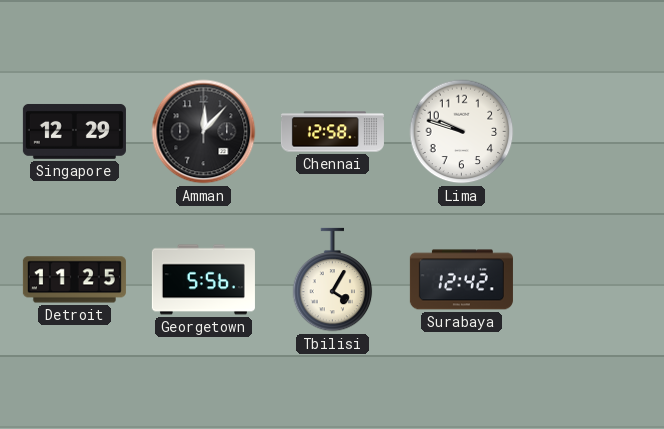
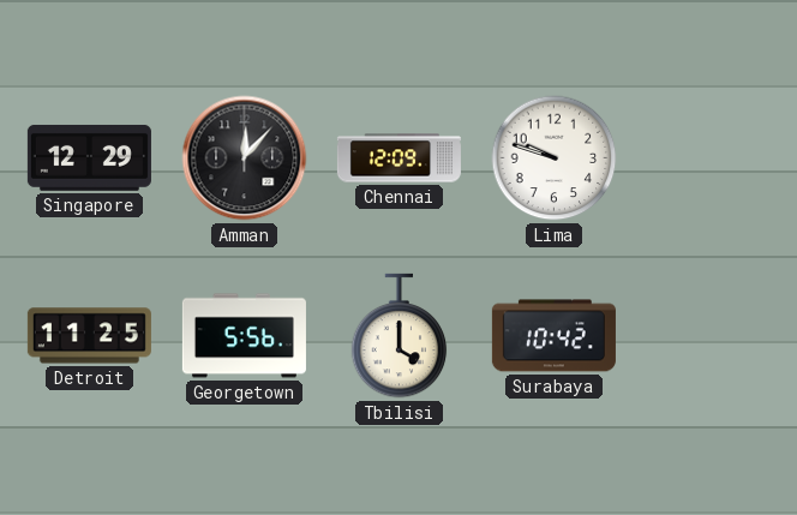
Chennai: 12:58 -> 12:09
Tbilisi: 4:05 -> 4:00
Surabaya: 12:42 -> 10:42
